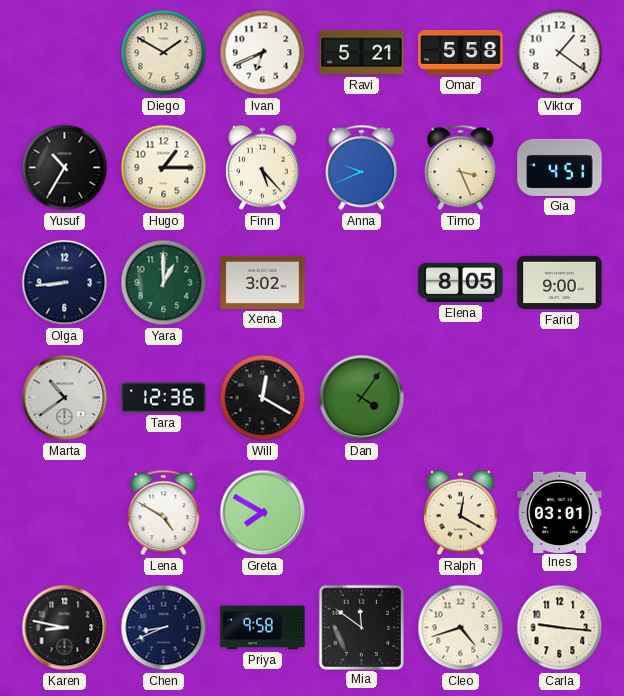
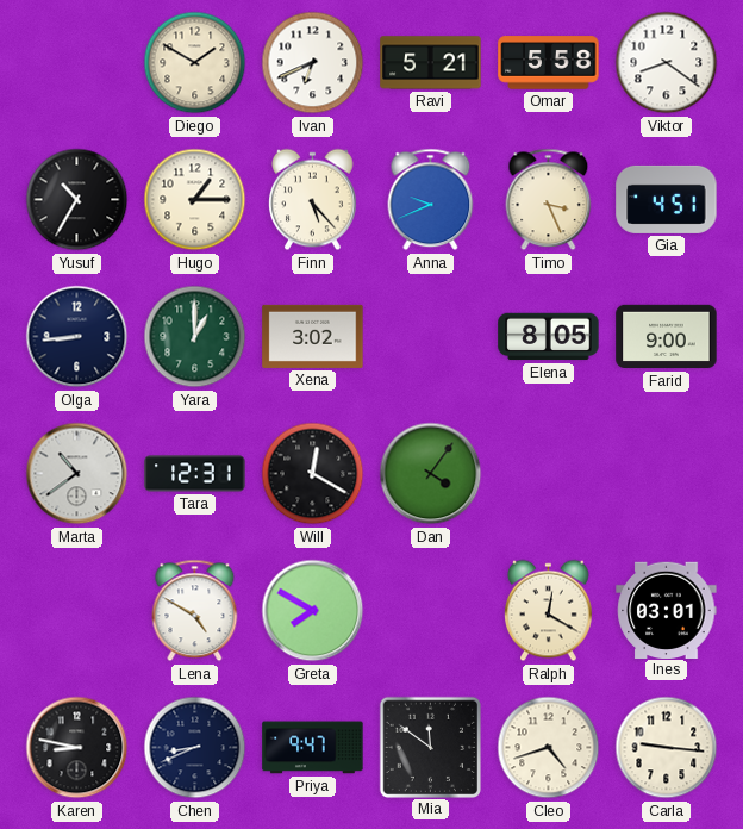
Viktor: 1:21 -> 8:21
Tara: 12:36 -> 12:31
Priya: 9:58 -> 9:47
